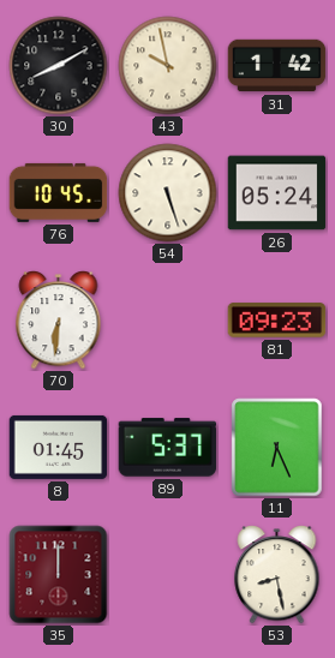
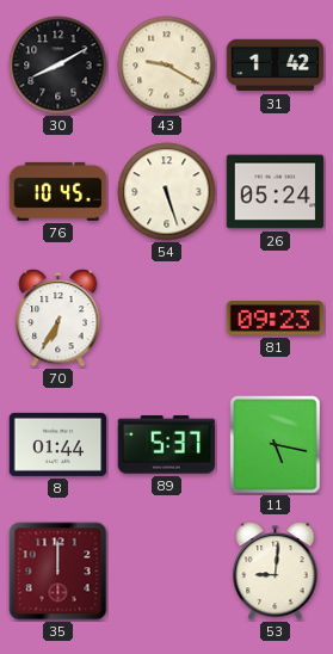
43: 9:58 -> 9:20
70: 6:31 -> 6:35
8: 01:45 -> 01:44
11: 6:26 -> 5:17
53: 8:28 -> 9:01
